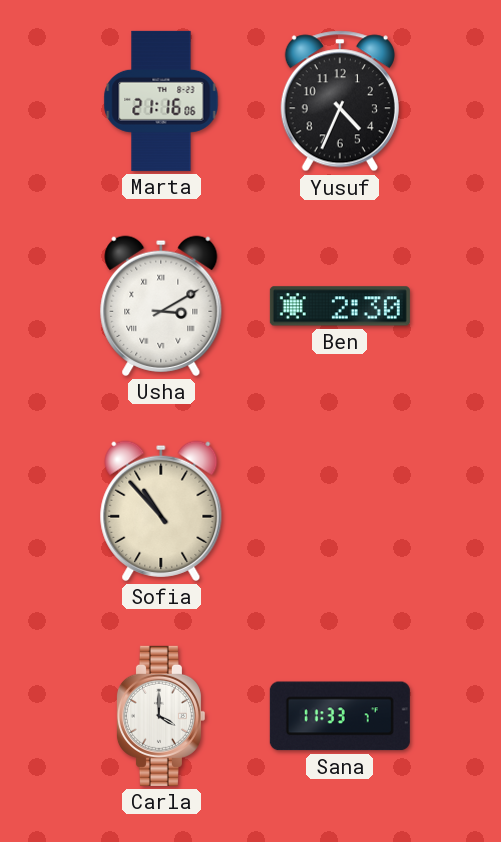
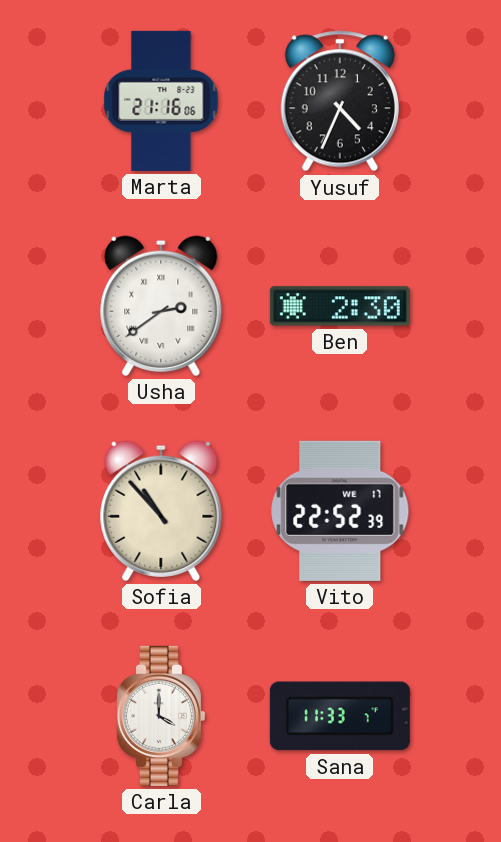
Usha: 3:10 -> 2:39
Vito: none -> 22:52
